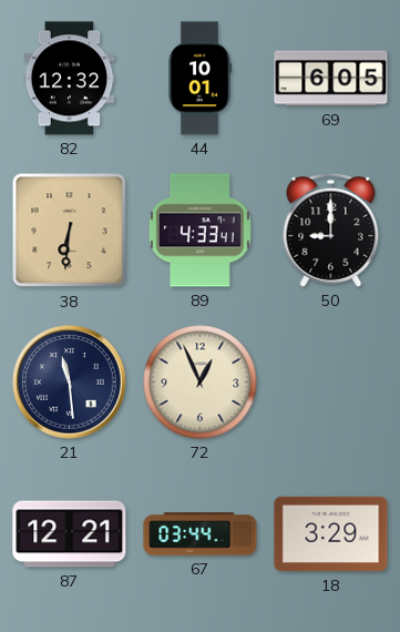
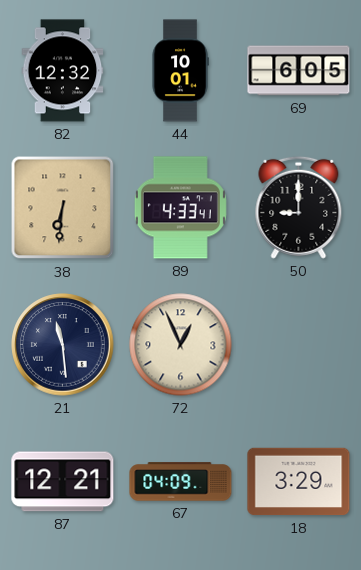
67: 03:44 -> 04:09
